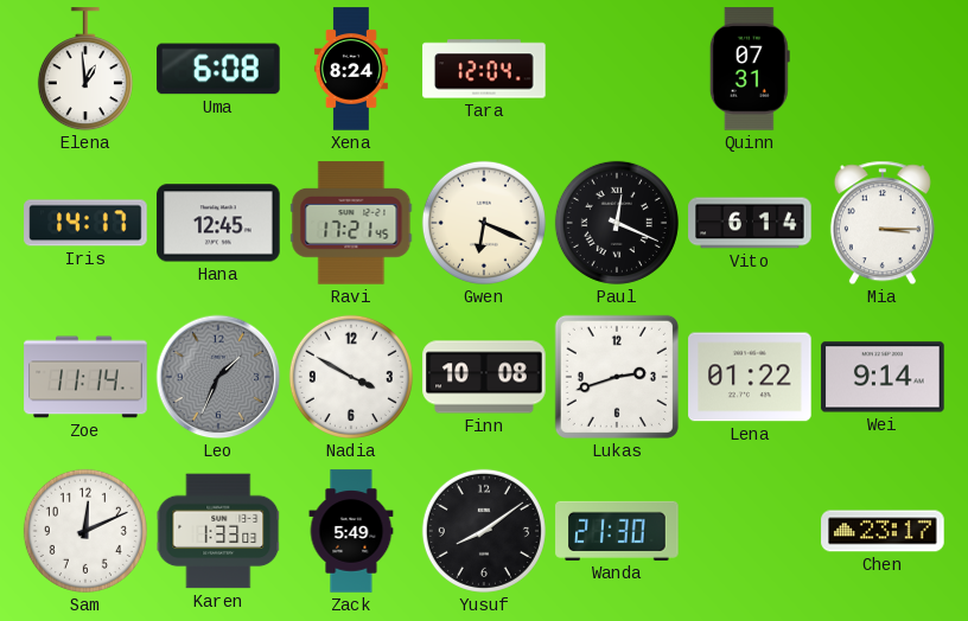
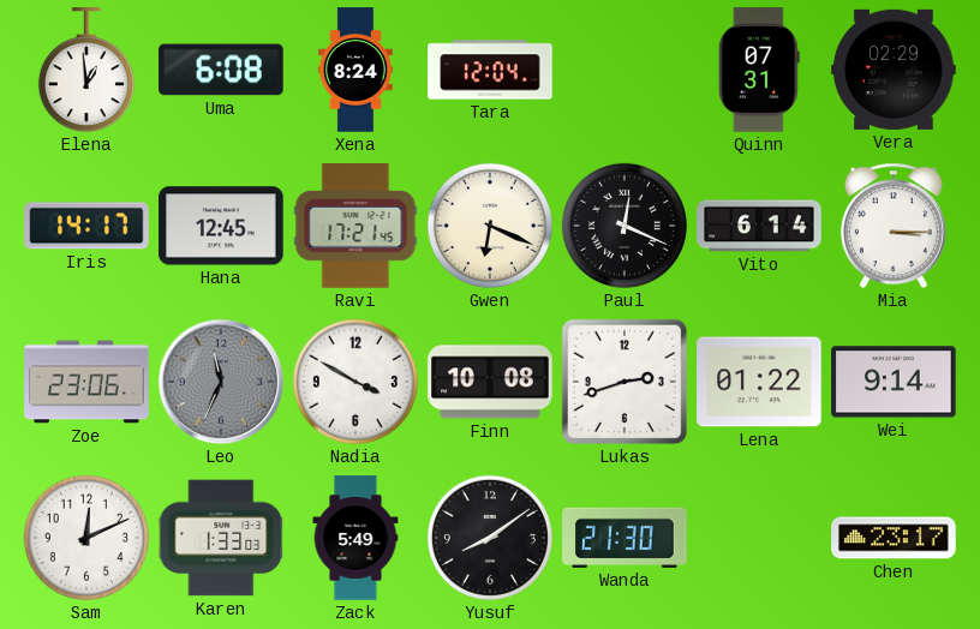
Vera: none -> 02:29
Zoe: 11:14 -> 23:06
Leo: 1:34 -> 11:34
